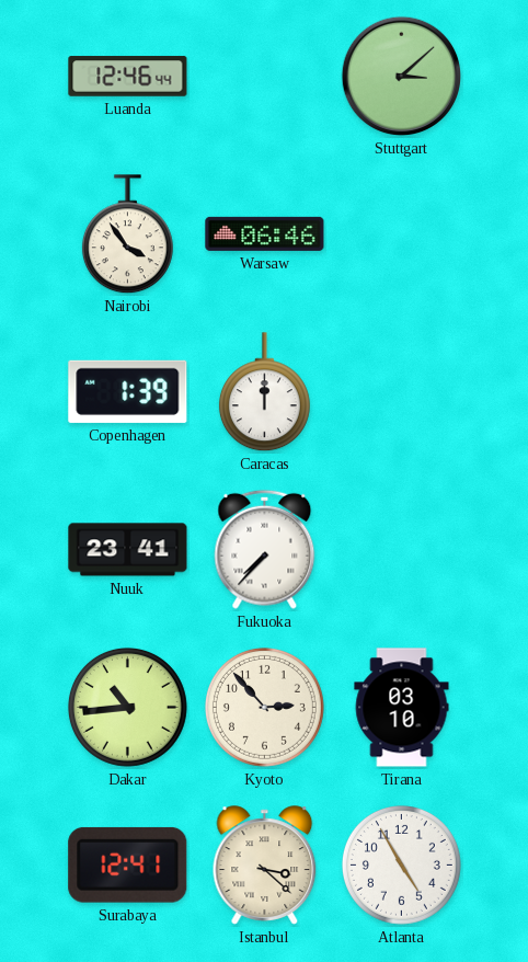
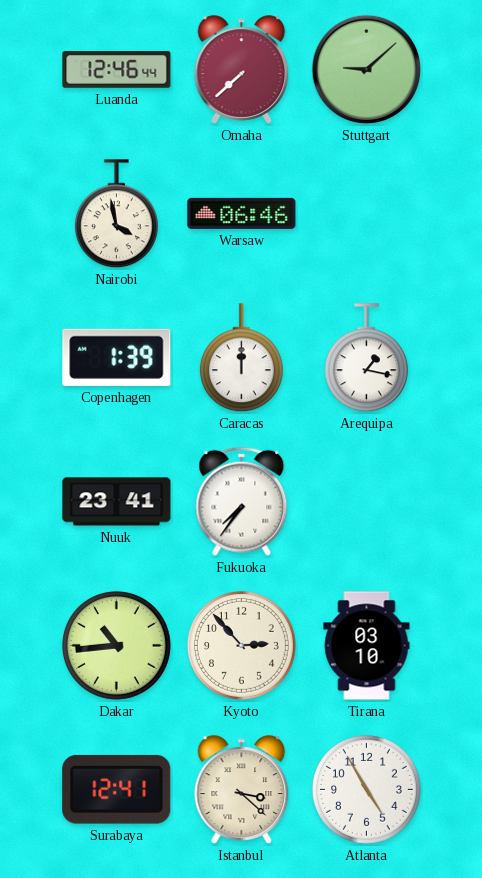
Omaha: none -> 7:38
Stuttgart: 3:08 -> 9:08
Nairobi: 3:54 -> 3:58
Arequipa: none -> 1:17
Fukuoka: 7:37 -> 7:36
